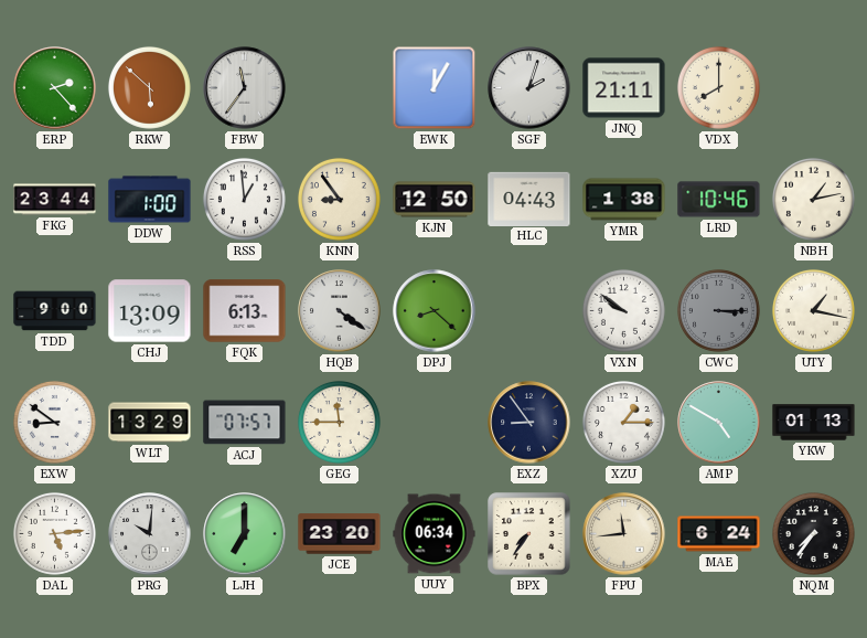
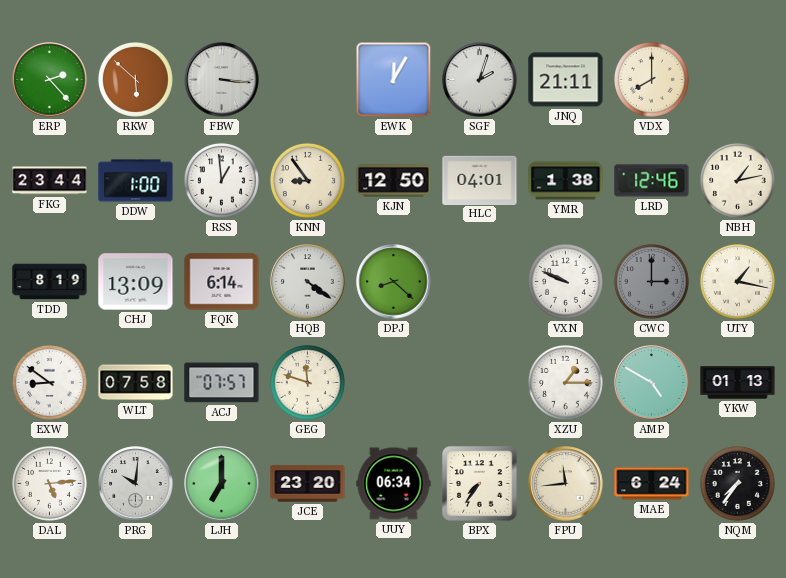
FBW: 11:36 -> 3:16
HLC: 04:43 -> 04:01
LRD: 10:46 -> 12:46
TDD: 9:00 -> 8:19
FQK: 6:13 -> 6:14
VXN: 9:51 -> 9:49
CWC: 3:15 -> 3:00
WLT: 13:29 -> 07:58
GEG: 11:45 -> 11:48
EXZ: 8:54 -> none
